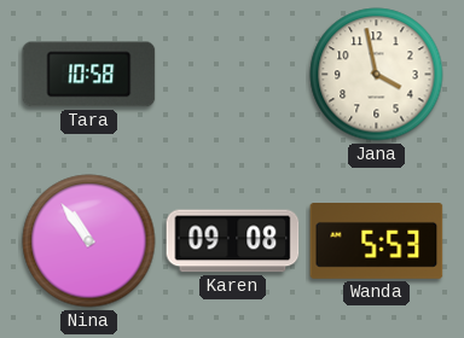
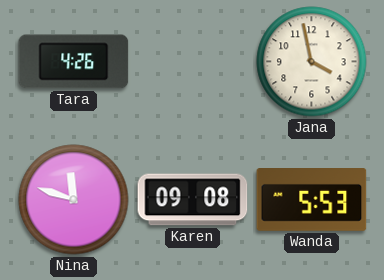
Tara: 10:58 -> 4:26
Nina: 10:54 -> 11:48
